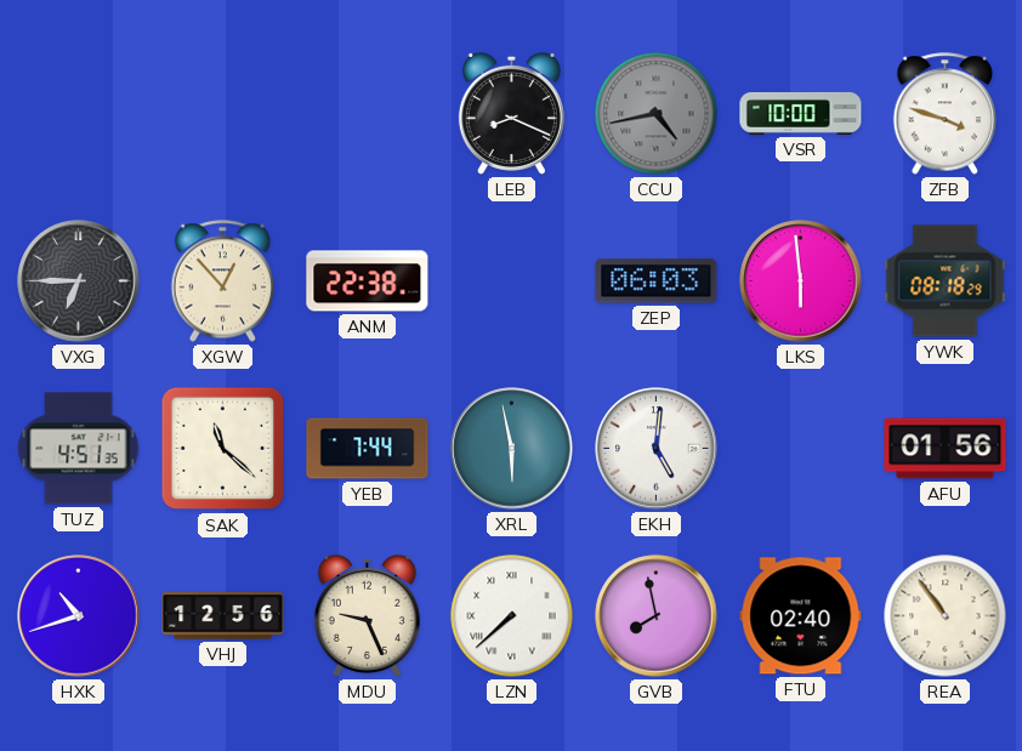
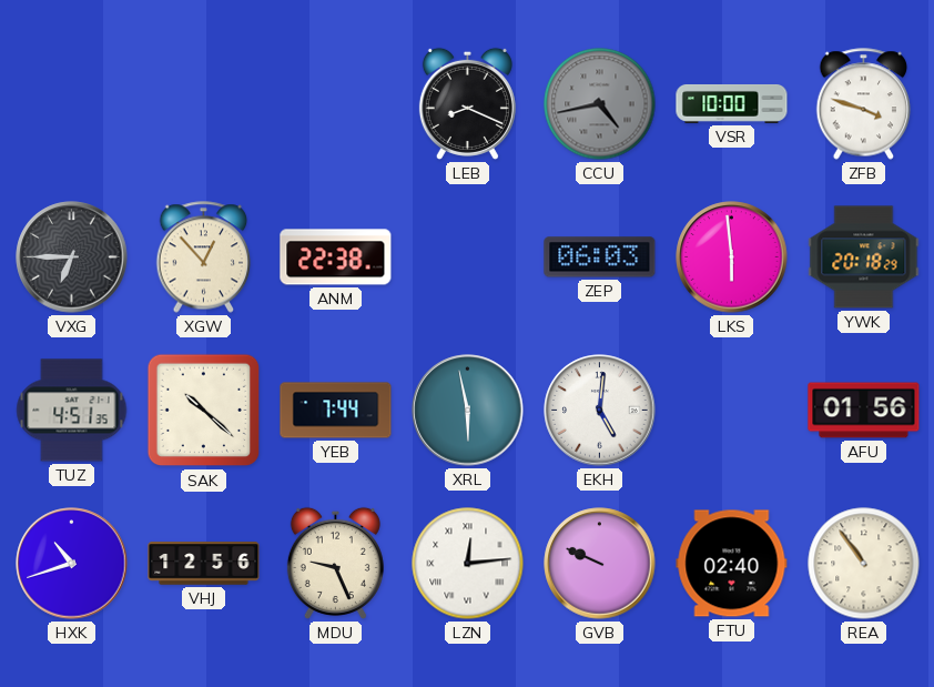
YWK: 08:18 -> 20:18
SAK: 11:22 -> 10:22
LZN: 7:38 -> 12:14
GVB: 7:58 -> 9:49
